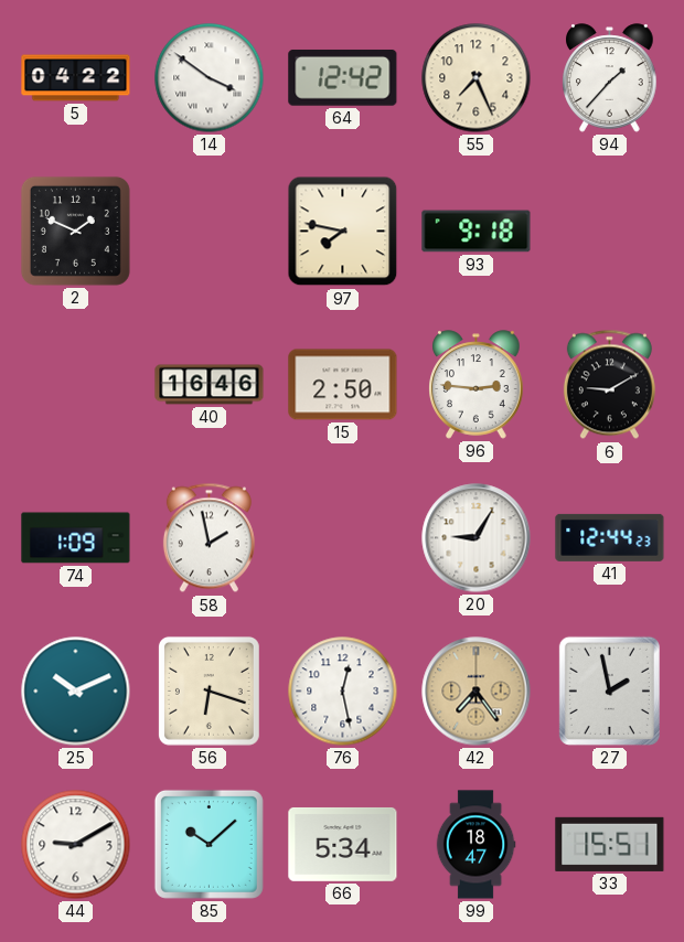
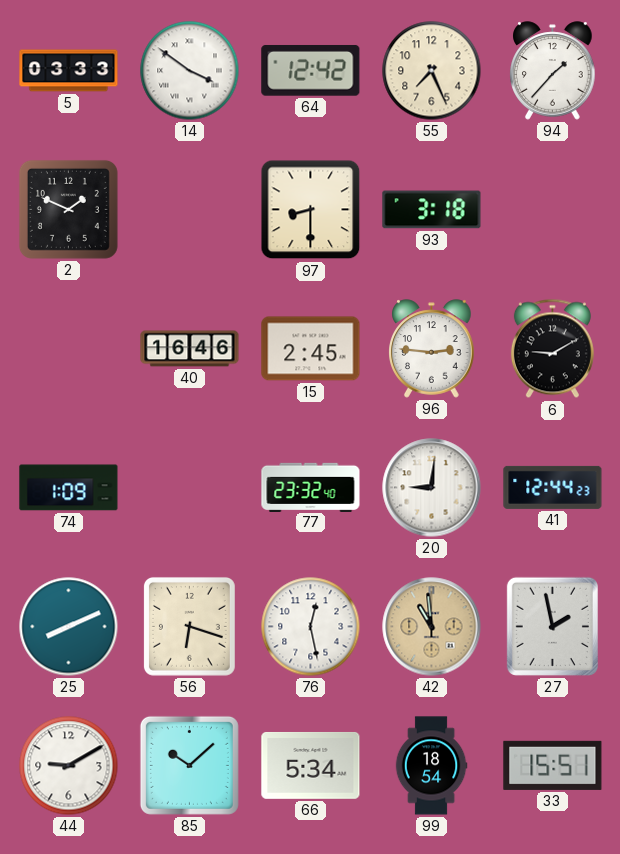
5: 04:22 -> 03:33
97: 7:47 -> 8:30
93: 9:18 -> 3:18
15: 2:50 -> 2:45
58: 1:58 -> none
77: none -> 23:32
20: 9:05 -> 9:01
25: 10:11 -> 8:11
42: 7:24 -> 10:59
99: 18:47 -> 18:54
